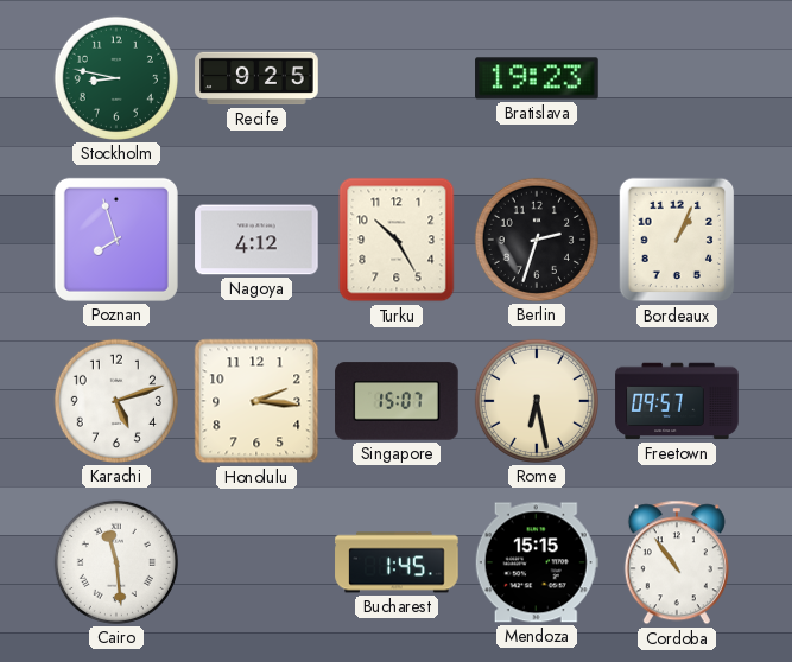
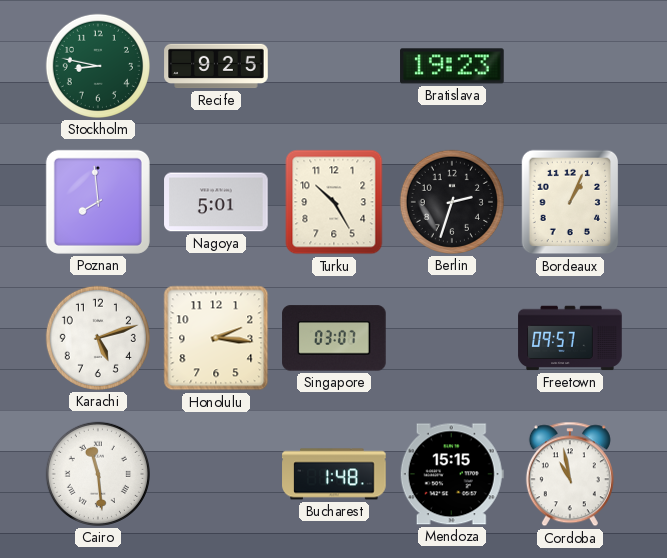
Poznan: 7:57 -> 7:59
Nagoya: 4:12 -> 5:01
Singapore: 15:07 -> 03:07
Rome: 6:28 -> none
Bucharest: 1:45 -> 1:48
Cordoba: 10:54 -> 10:58
